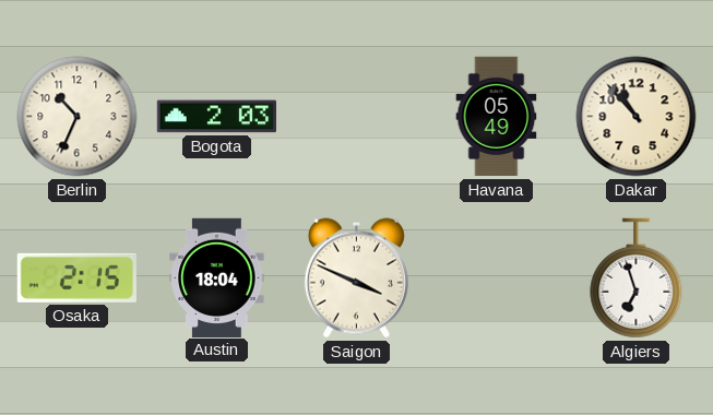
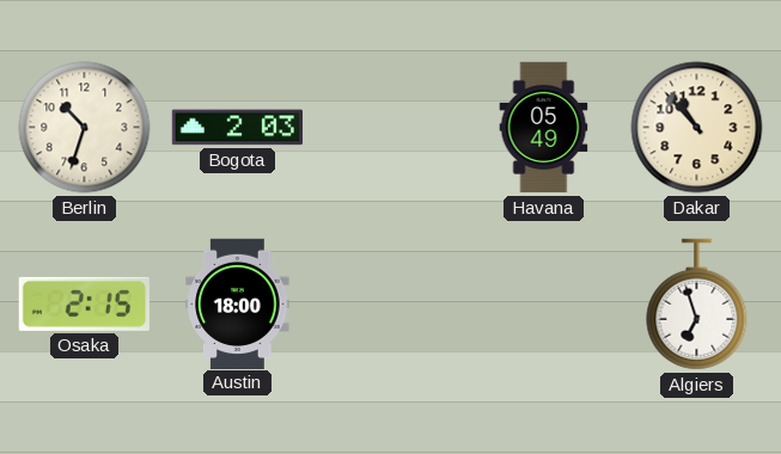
Berlin: 10:34 -> 10:33
Austin: 18:04 -> 18:00
Saigon: 3:49 -> none
